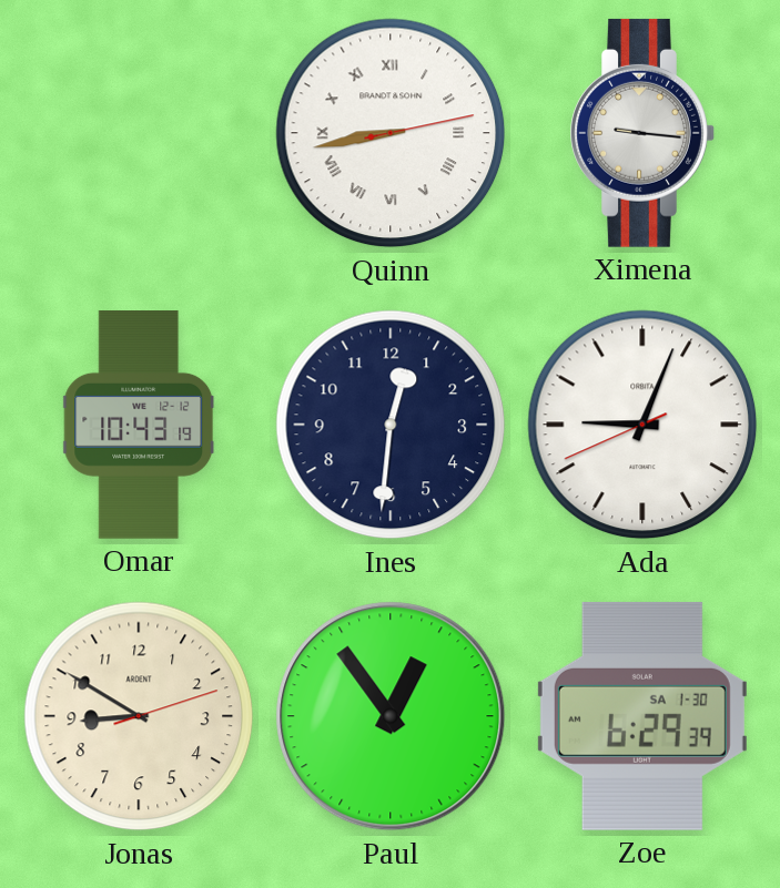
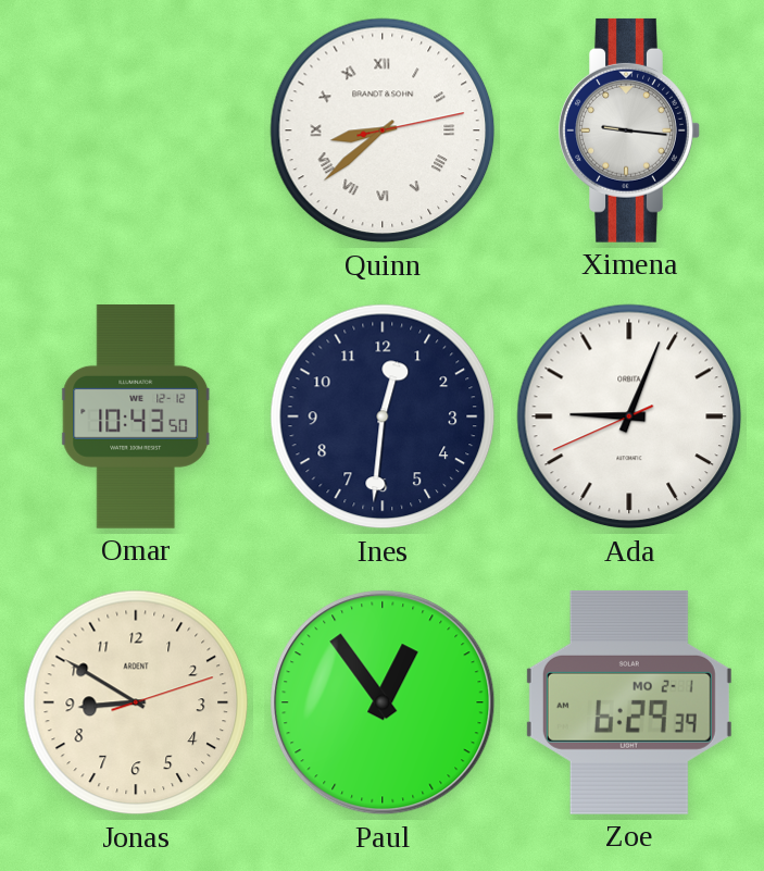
Quinn: 8:43 -> 8:38
Omar: 10:43:19 -> 10:43:50
Zoe date: SA 1-30 -> MO 2-1
